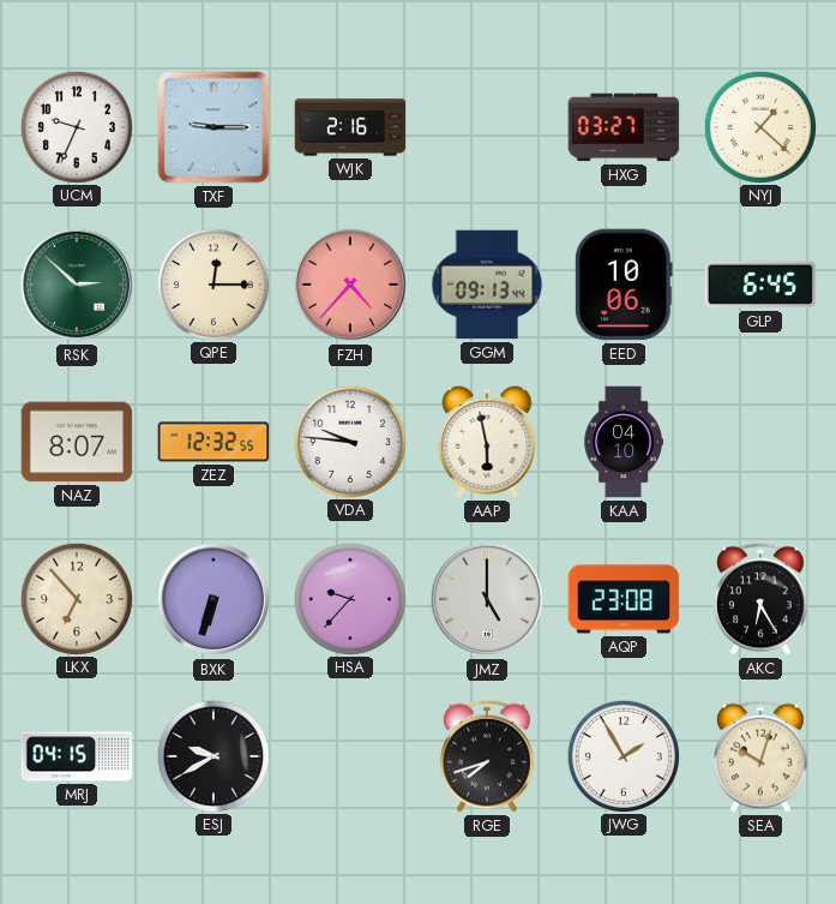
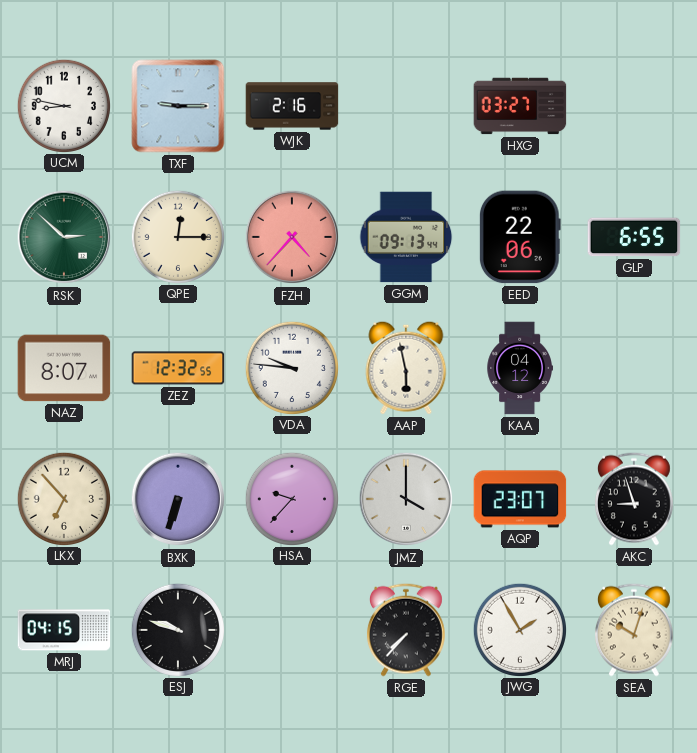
UCM: 9:34 -> 8:47
NYJ: 1:22 -> none
EED: 10:06 -> 22:06
GLP: 6:45 -> 6:55
KAA: 04:10 -> 04:12
JMZ: 5:00 -> 4:00
AQP: 23:08 -> 23:07
AKC: 6:25 -> 8:57
ESJ: 9:40 -> 9:48
RGE: 7:42 -> 7:37
